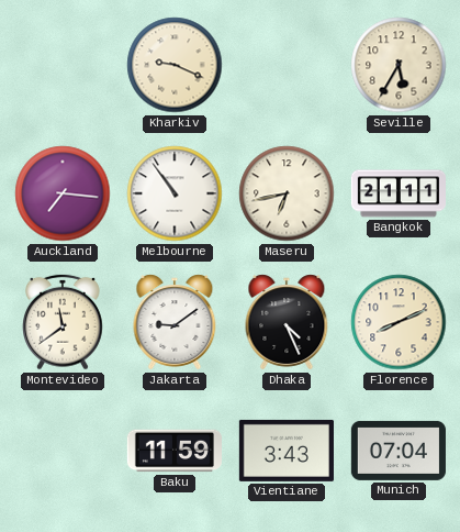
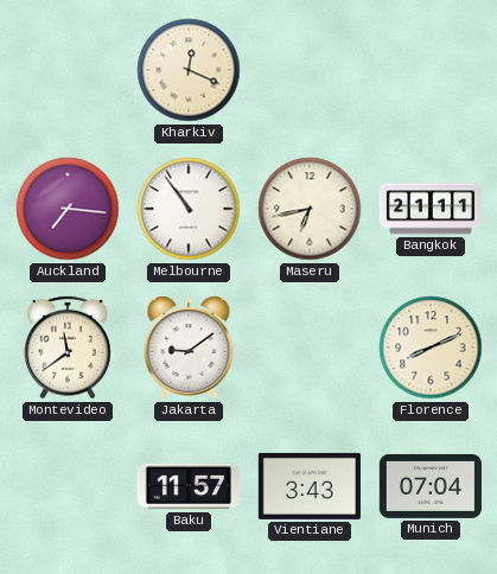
Kharkiv: 9:19 -> 12:19
Seville: 5:35 -> none
Dhaka: 4:26 -> none
Baku: 11:59 -> 11:57
